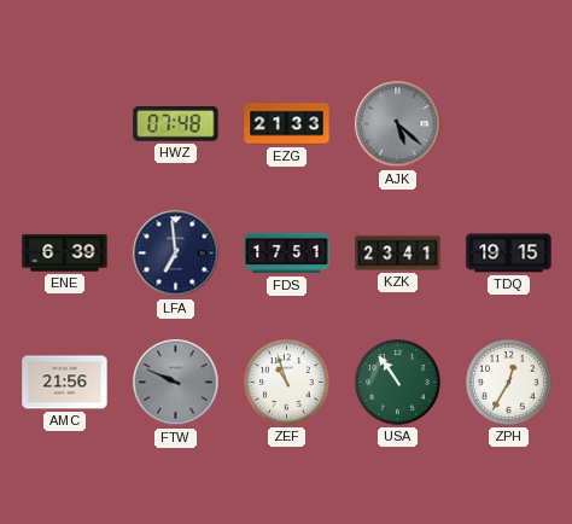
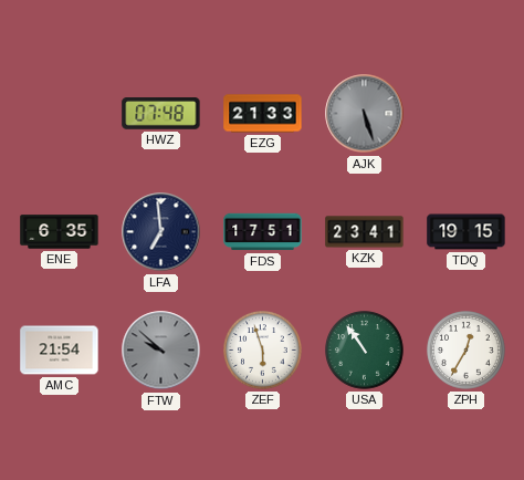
AJK: 5:22 -> 5:27
ENE: 6:39 -> 6:35
AMC: 21:56 -> 21:54
FTW: 9:49 -> 9:52
ZEF: 10:57 -> 5:57
